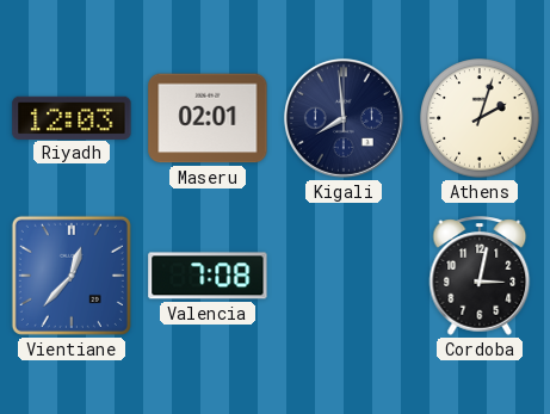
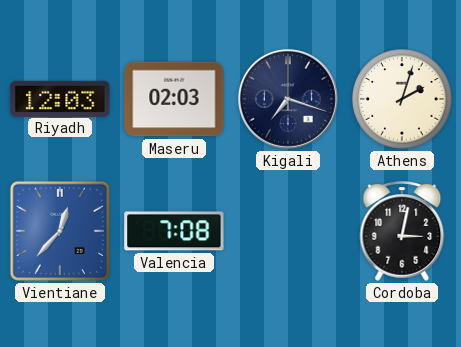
Maseru: 02:01 -> 02:03
Kigali: 7:59 -> 7:18
